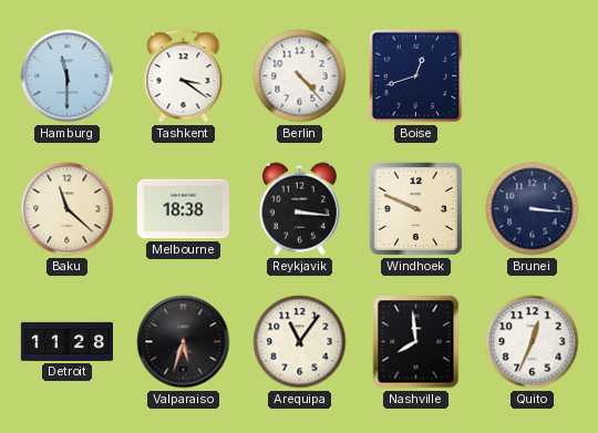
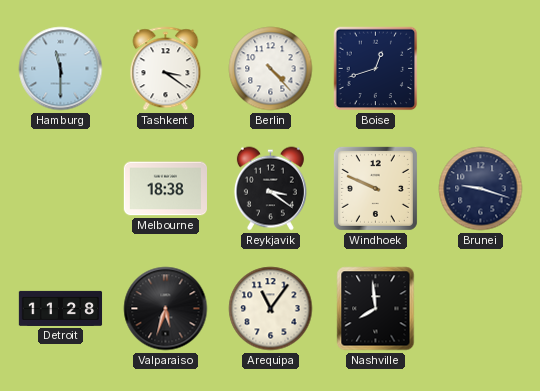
Baku: 11:22 -> none
Reykjavik: 3:16 -> 3:21
Brunei: 3:16 -> 9:18
Quito: 12:34 -> none
